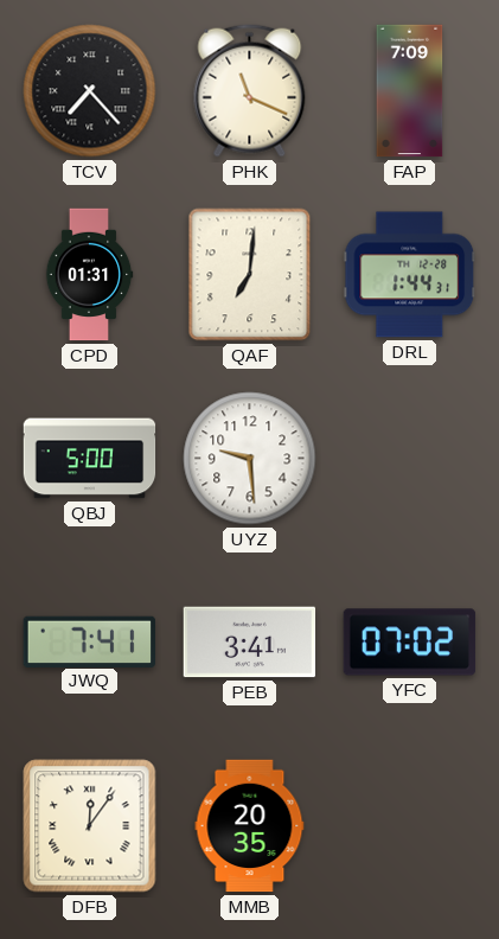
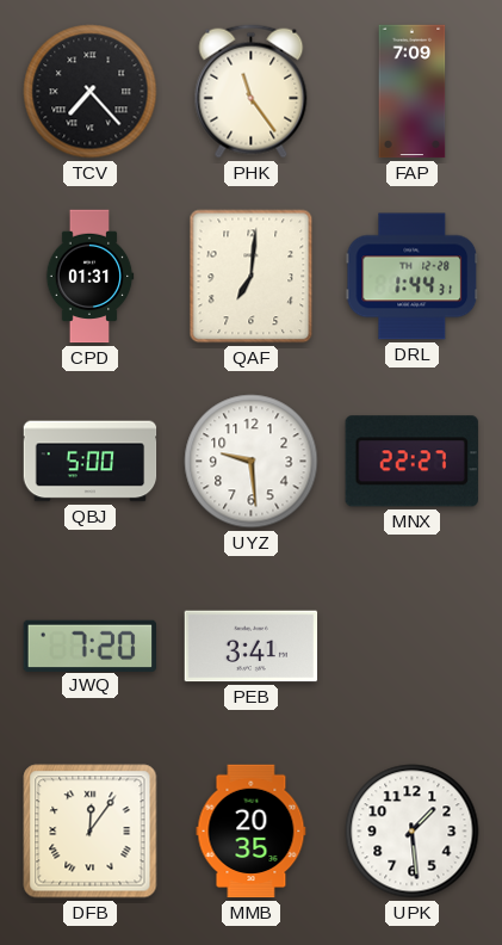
PHK: 11:19 -> 11:24
MNX: none -> 22:27
JWQ: 7:41 -> 7:20
YFC: 07:02 -> none
UPK: none -> 1:29
